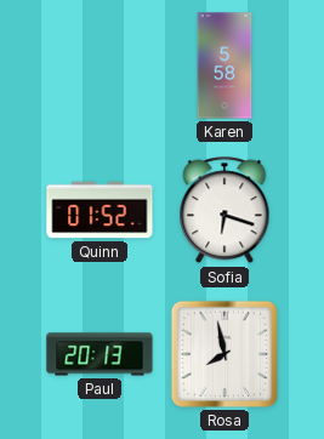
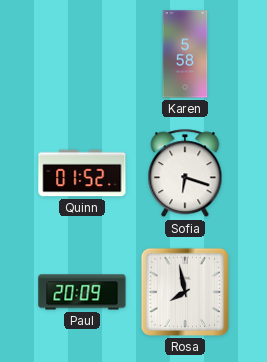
Paul: 20:13 -> 20:09
